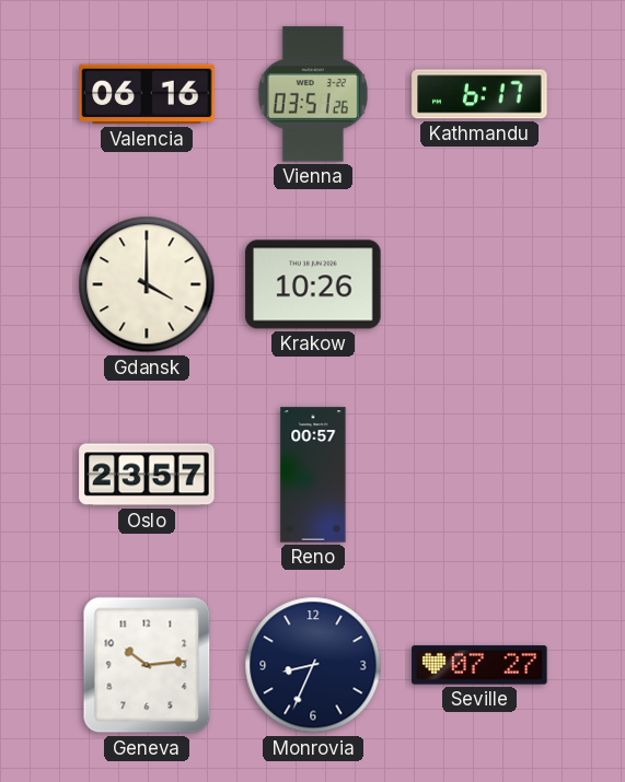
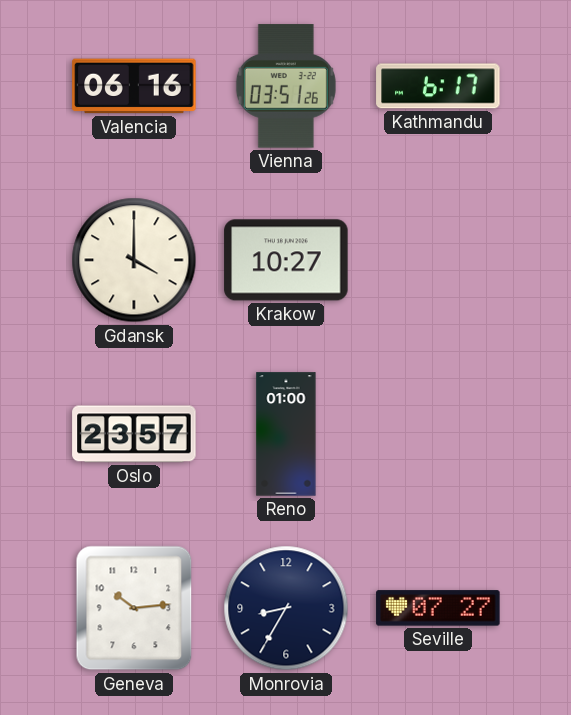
Krakow: 10:26 -> 10:27
Reno: 00:57 -> 01:00
Monrovia: 8:34 -> 8:35
